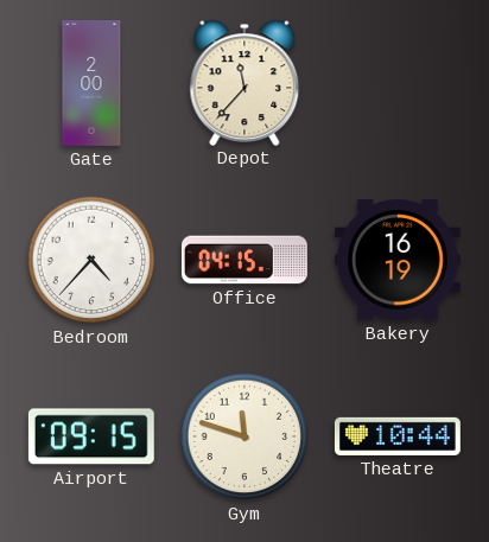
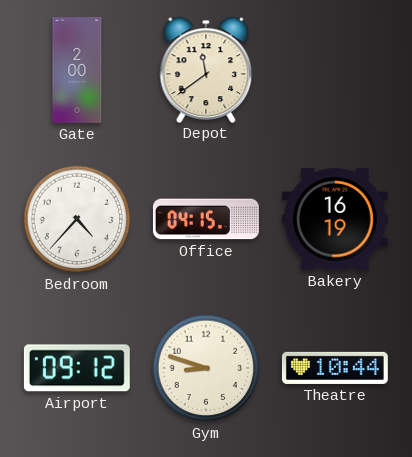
Depot: 11:37 -> 11:39
Airport: 09:15 -> 09:12
Gym: 11:48 -> 8:48
